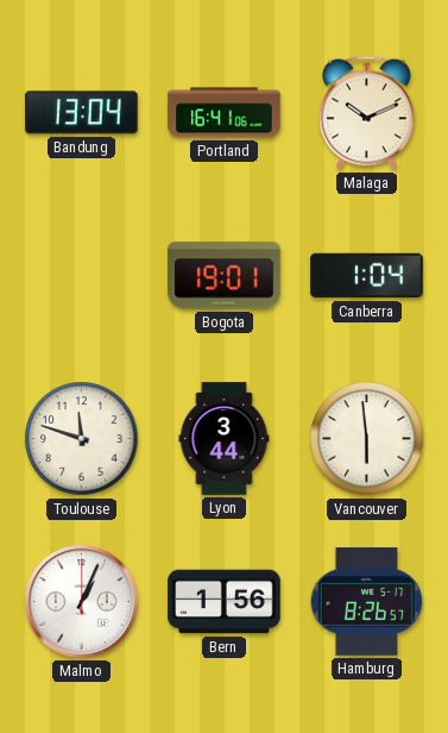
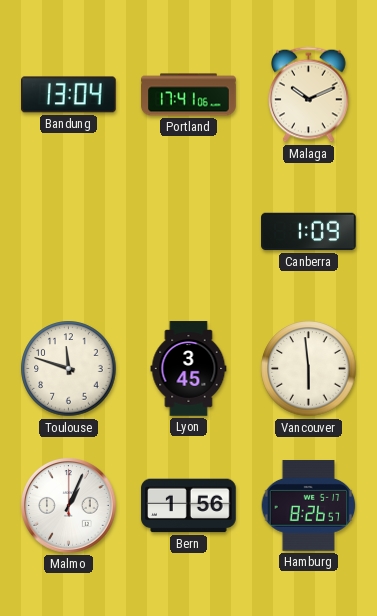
Portland: 16:41 -> 17:41
Bogota: 19:01 -> none
Canberra: 1:04 -> 1:09
Lyon: 3:44 -> 3:45
